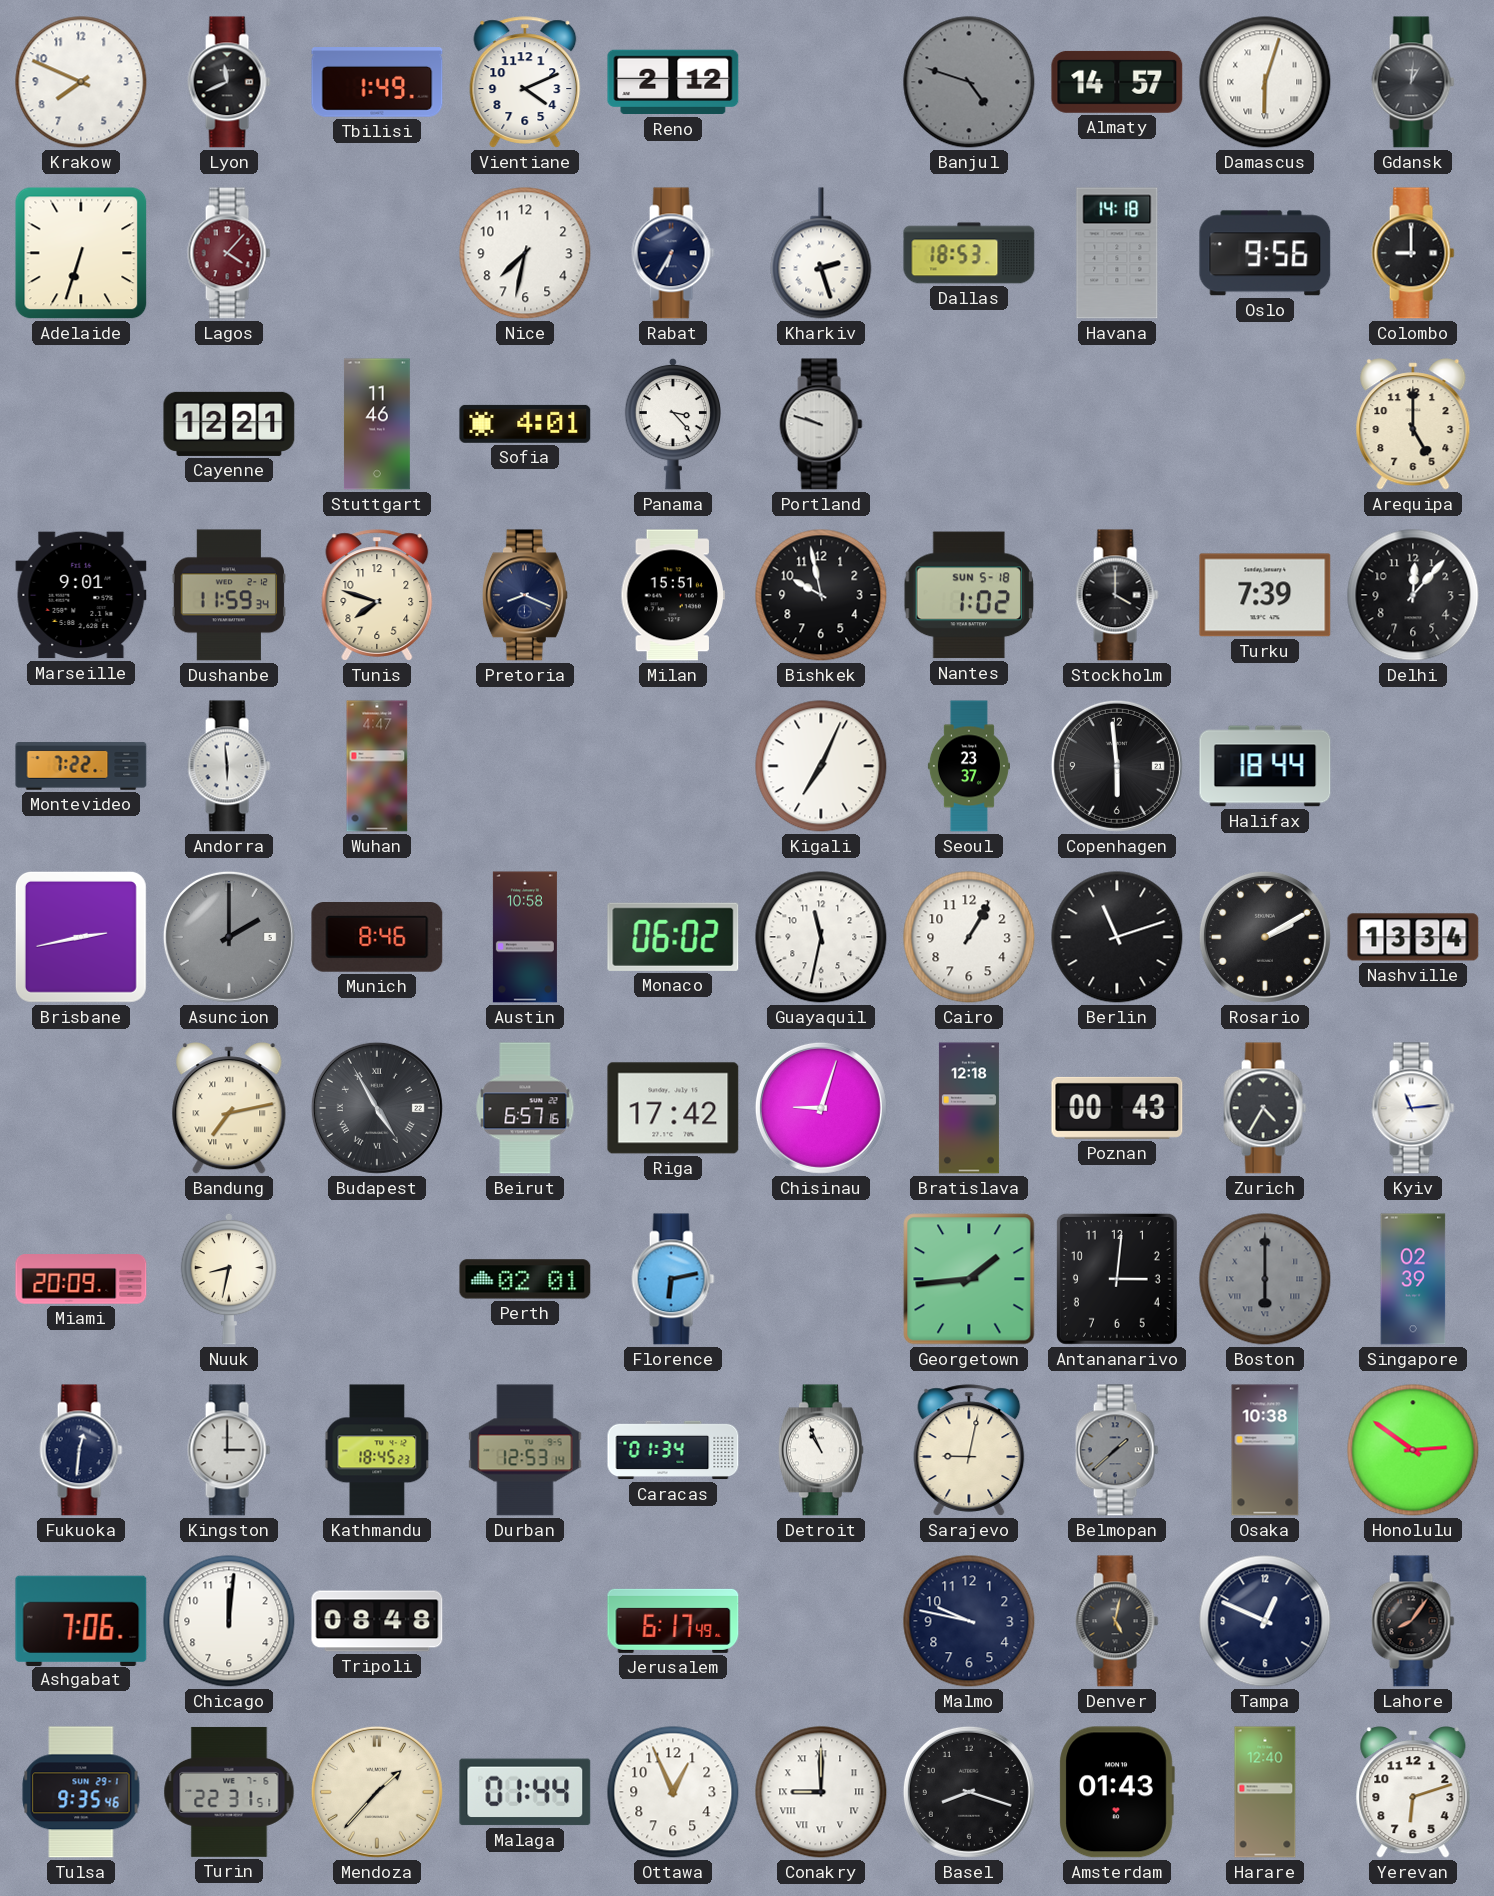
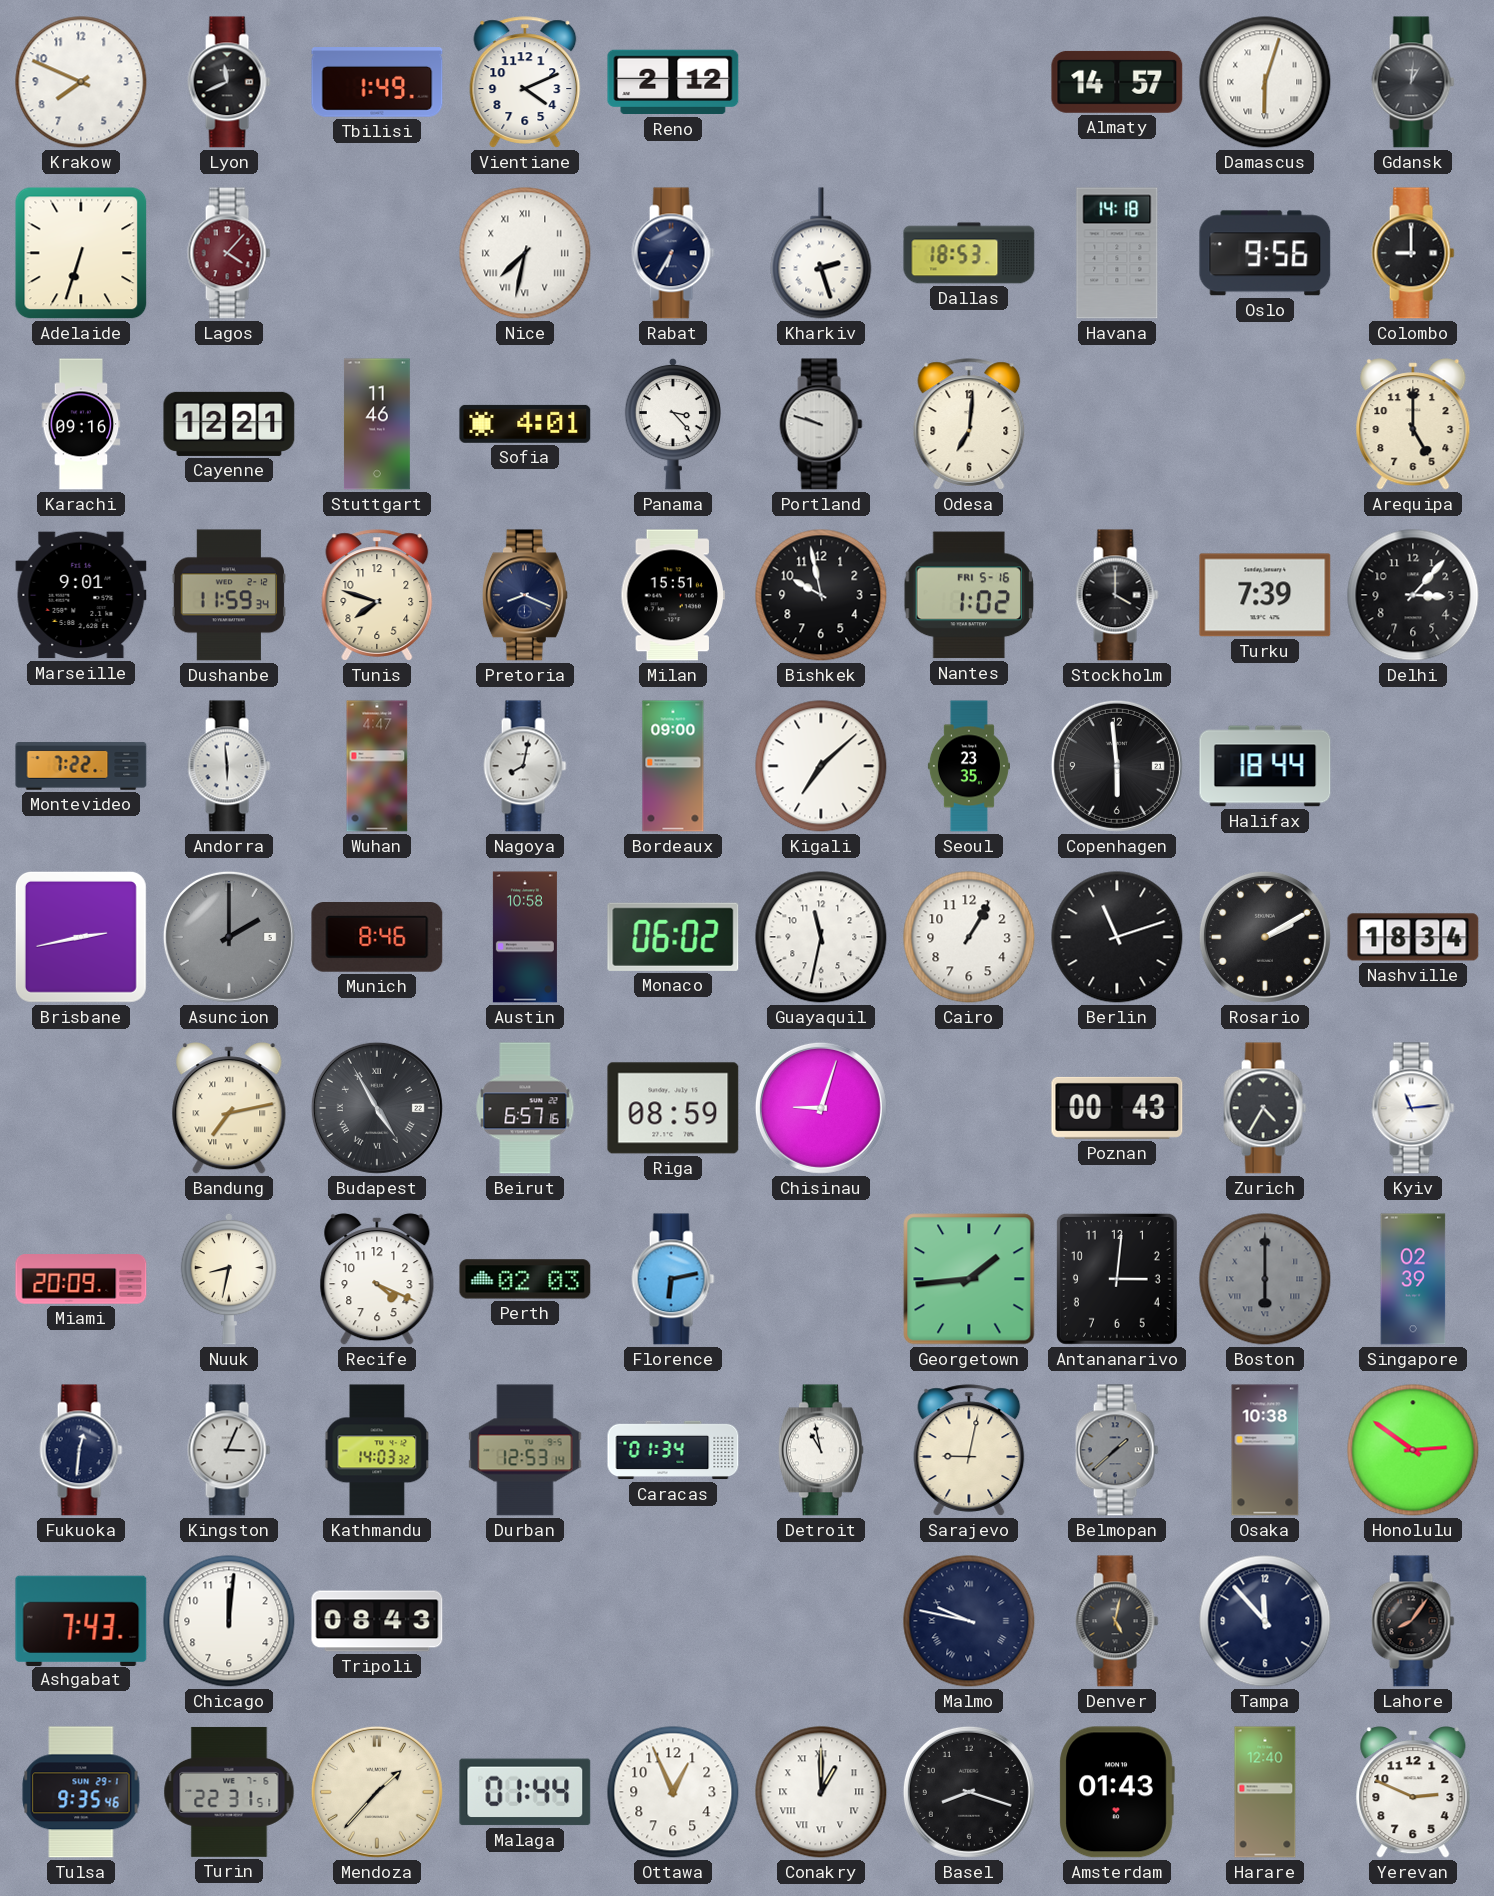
Banjul: 4:48 -> none
Nice numerals: Arabic -> Roman
Karachi: none -> 09:16
Odesa: none -> 7:01
Nantes date: SUN 5-18 -> FRI 5-16
Delhi: 12:07 -> 3:07
Nagoya: none -> 8:02
Bordeaux: none -> 09:00
Kigali: 7:04 -> 7:08
Seoul: 23:37 -> 23:35
Nashville: 13:34 -> 18:34
Riga: 17:42 -> 08:59
Bratislava: 12:18 -> none
Recife: none -> 4:19
Perth: 02:01 -> 02:03
Kingston: 3:00 -> 3:04
Kathmandu: 18:45 -> 14:03
Detroit: 10:56 -> 10:58
Ashgabat: 7:06 -> 7:43
Tripoli: 08:48 -> 08:43
Jerusalem: 6:17 -> none
Malmo numerals: Arabic -> Roman
Tampa: 12:49 -> 11:53
Conakry: 9:00 -> 1:00
Yerevan: 6:12 -> 2:49
